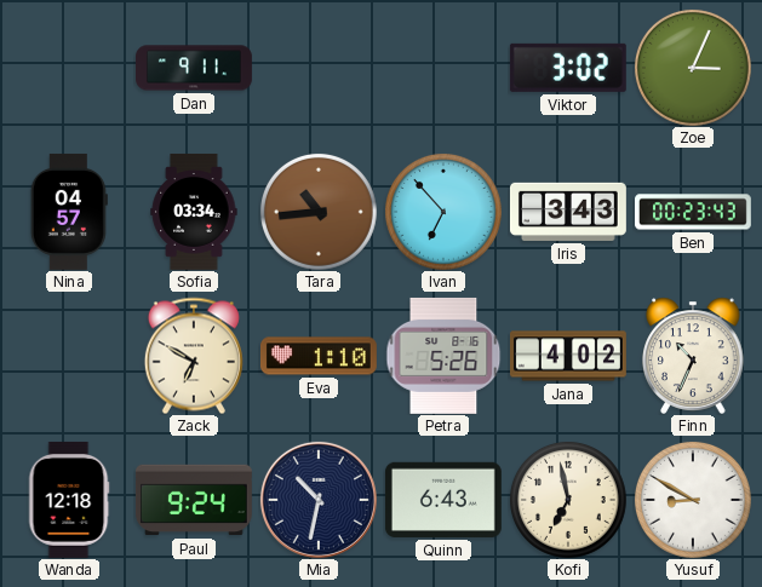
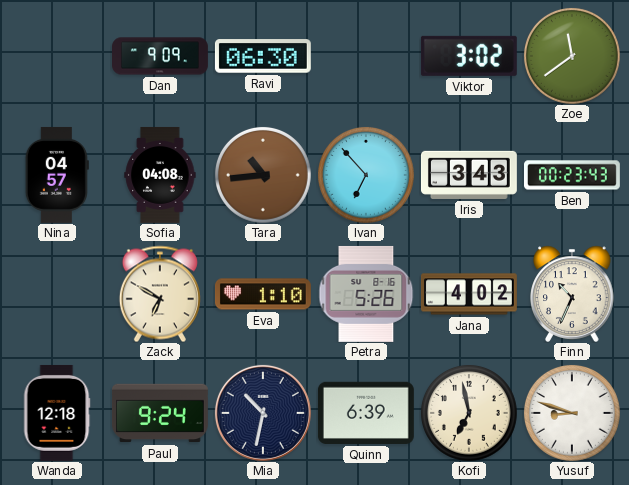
Dan: 9:11 -> 9:09
Ravi: none -> 06:30
Zoe: 3:04 -> 11:39
Sofia: 03:34 -> 04:08
Quinn: 6:43 -> 6:39
Yusuf: 8:50 -> 8:48
